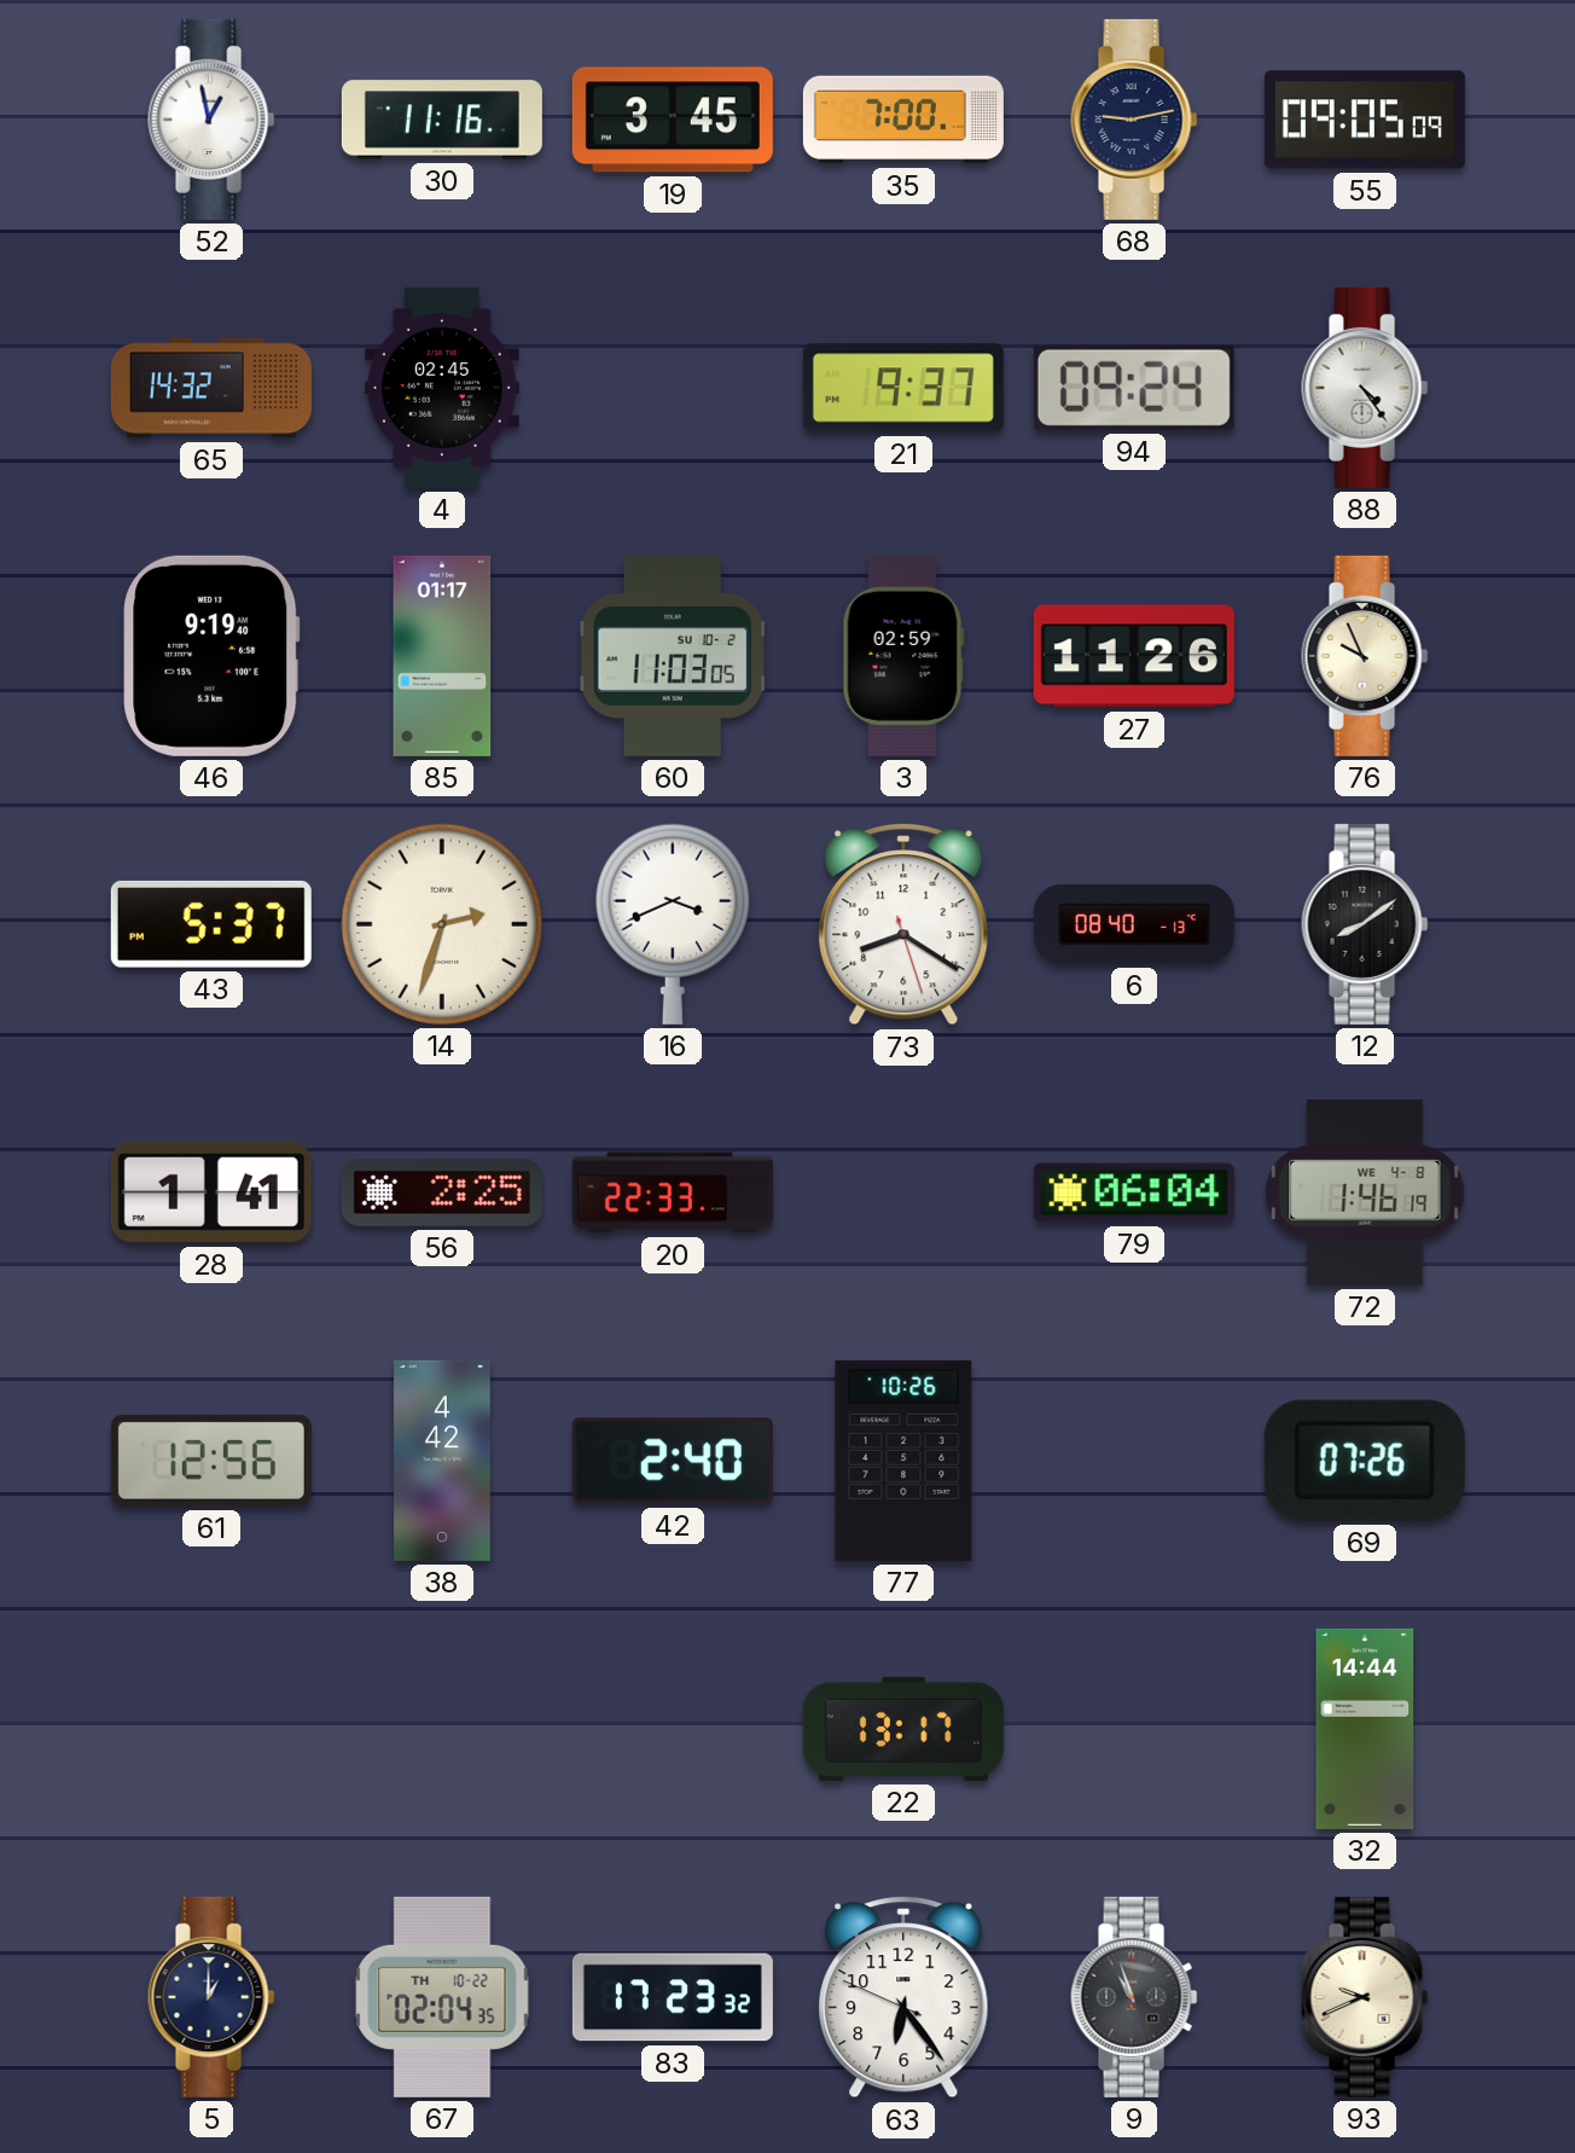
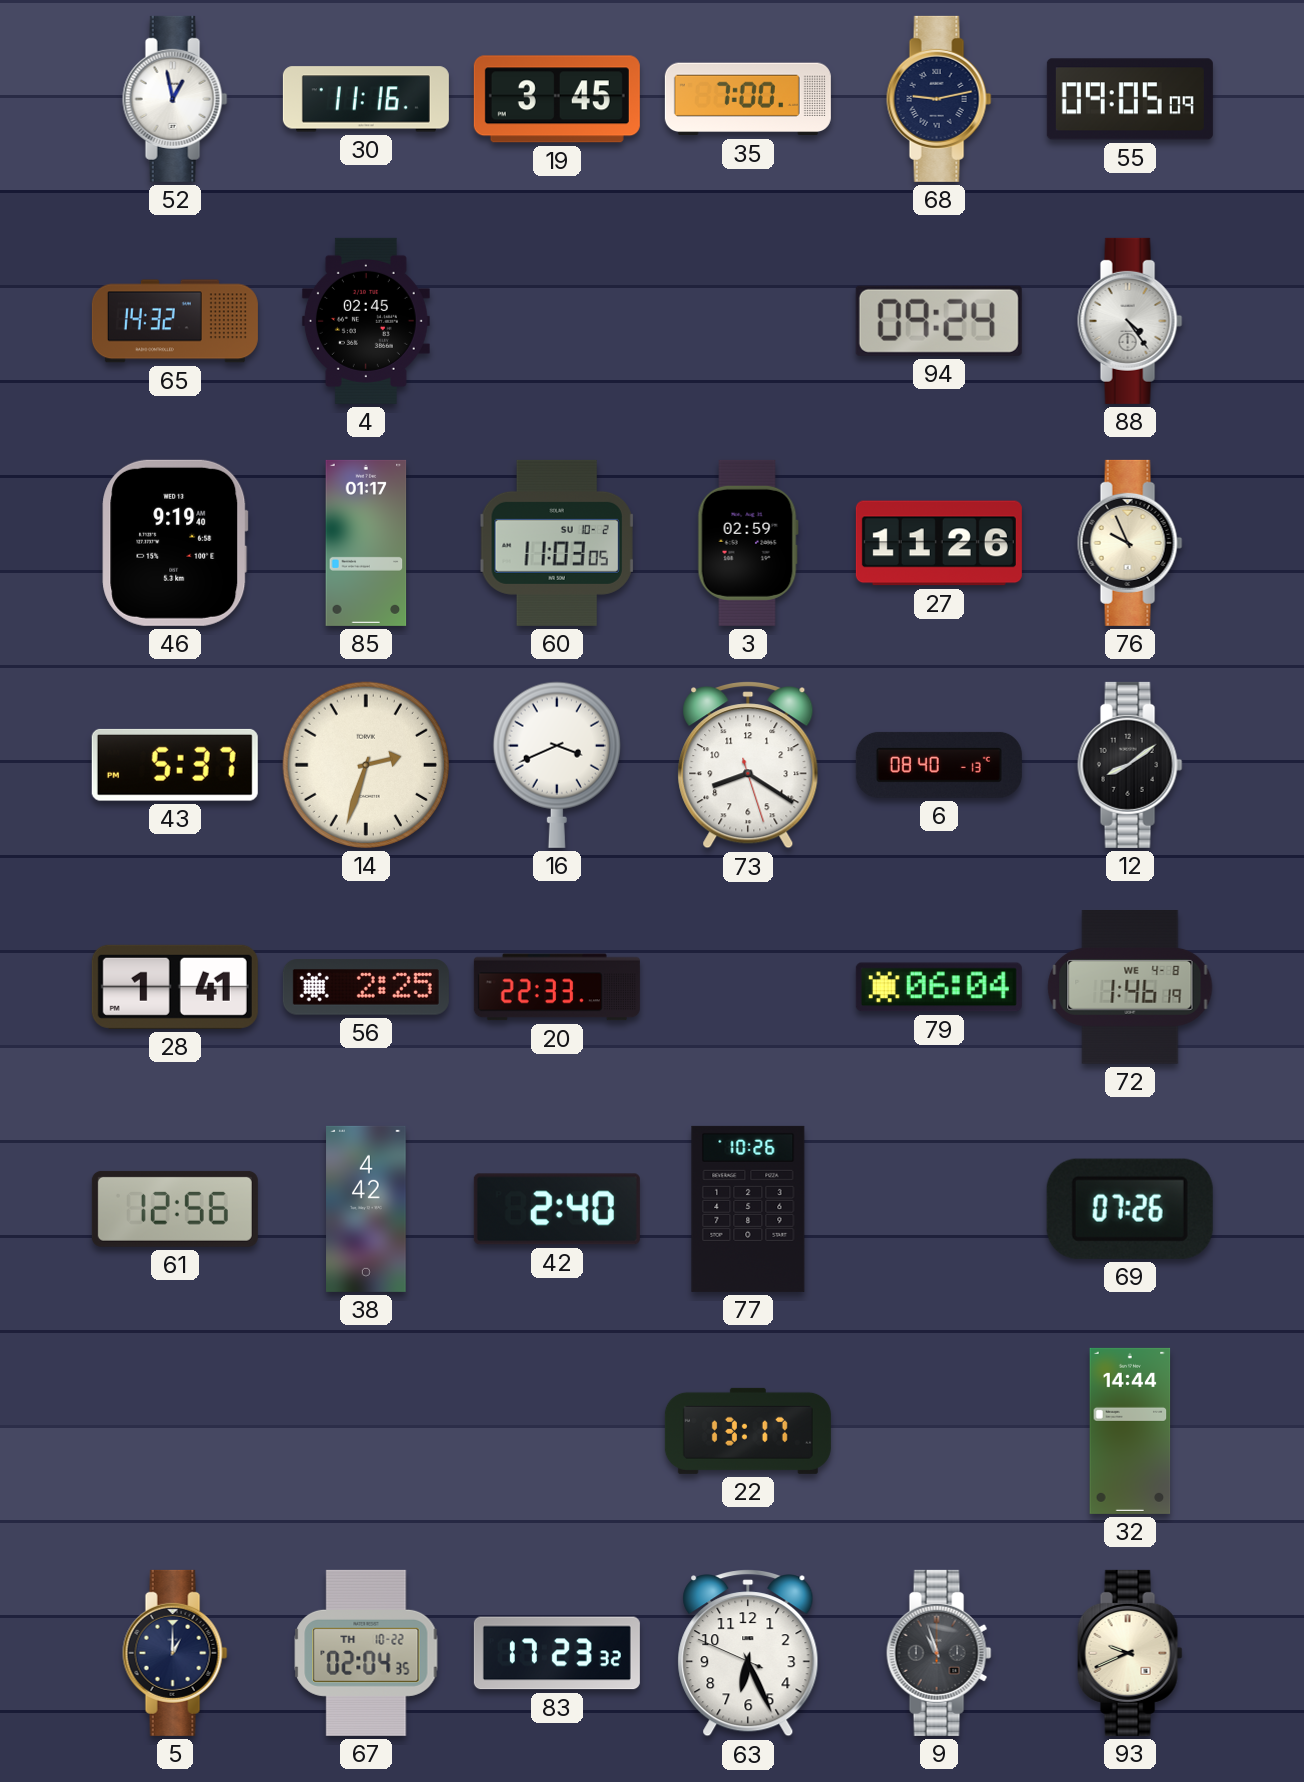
21: 9:37 -> none
63: 6:23 -> 6:25
